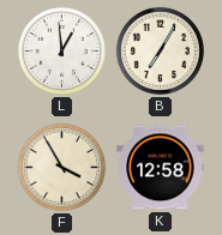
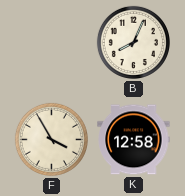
L: 12:59 -> none
B: 7:05 -> 8:04
